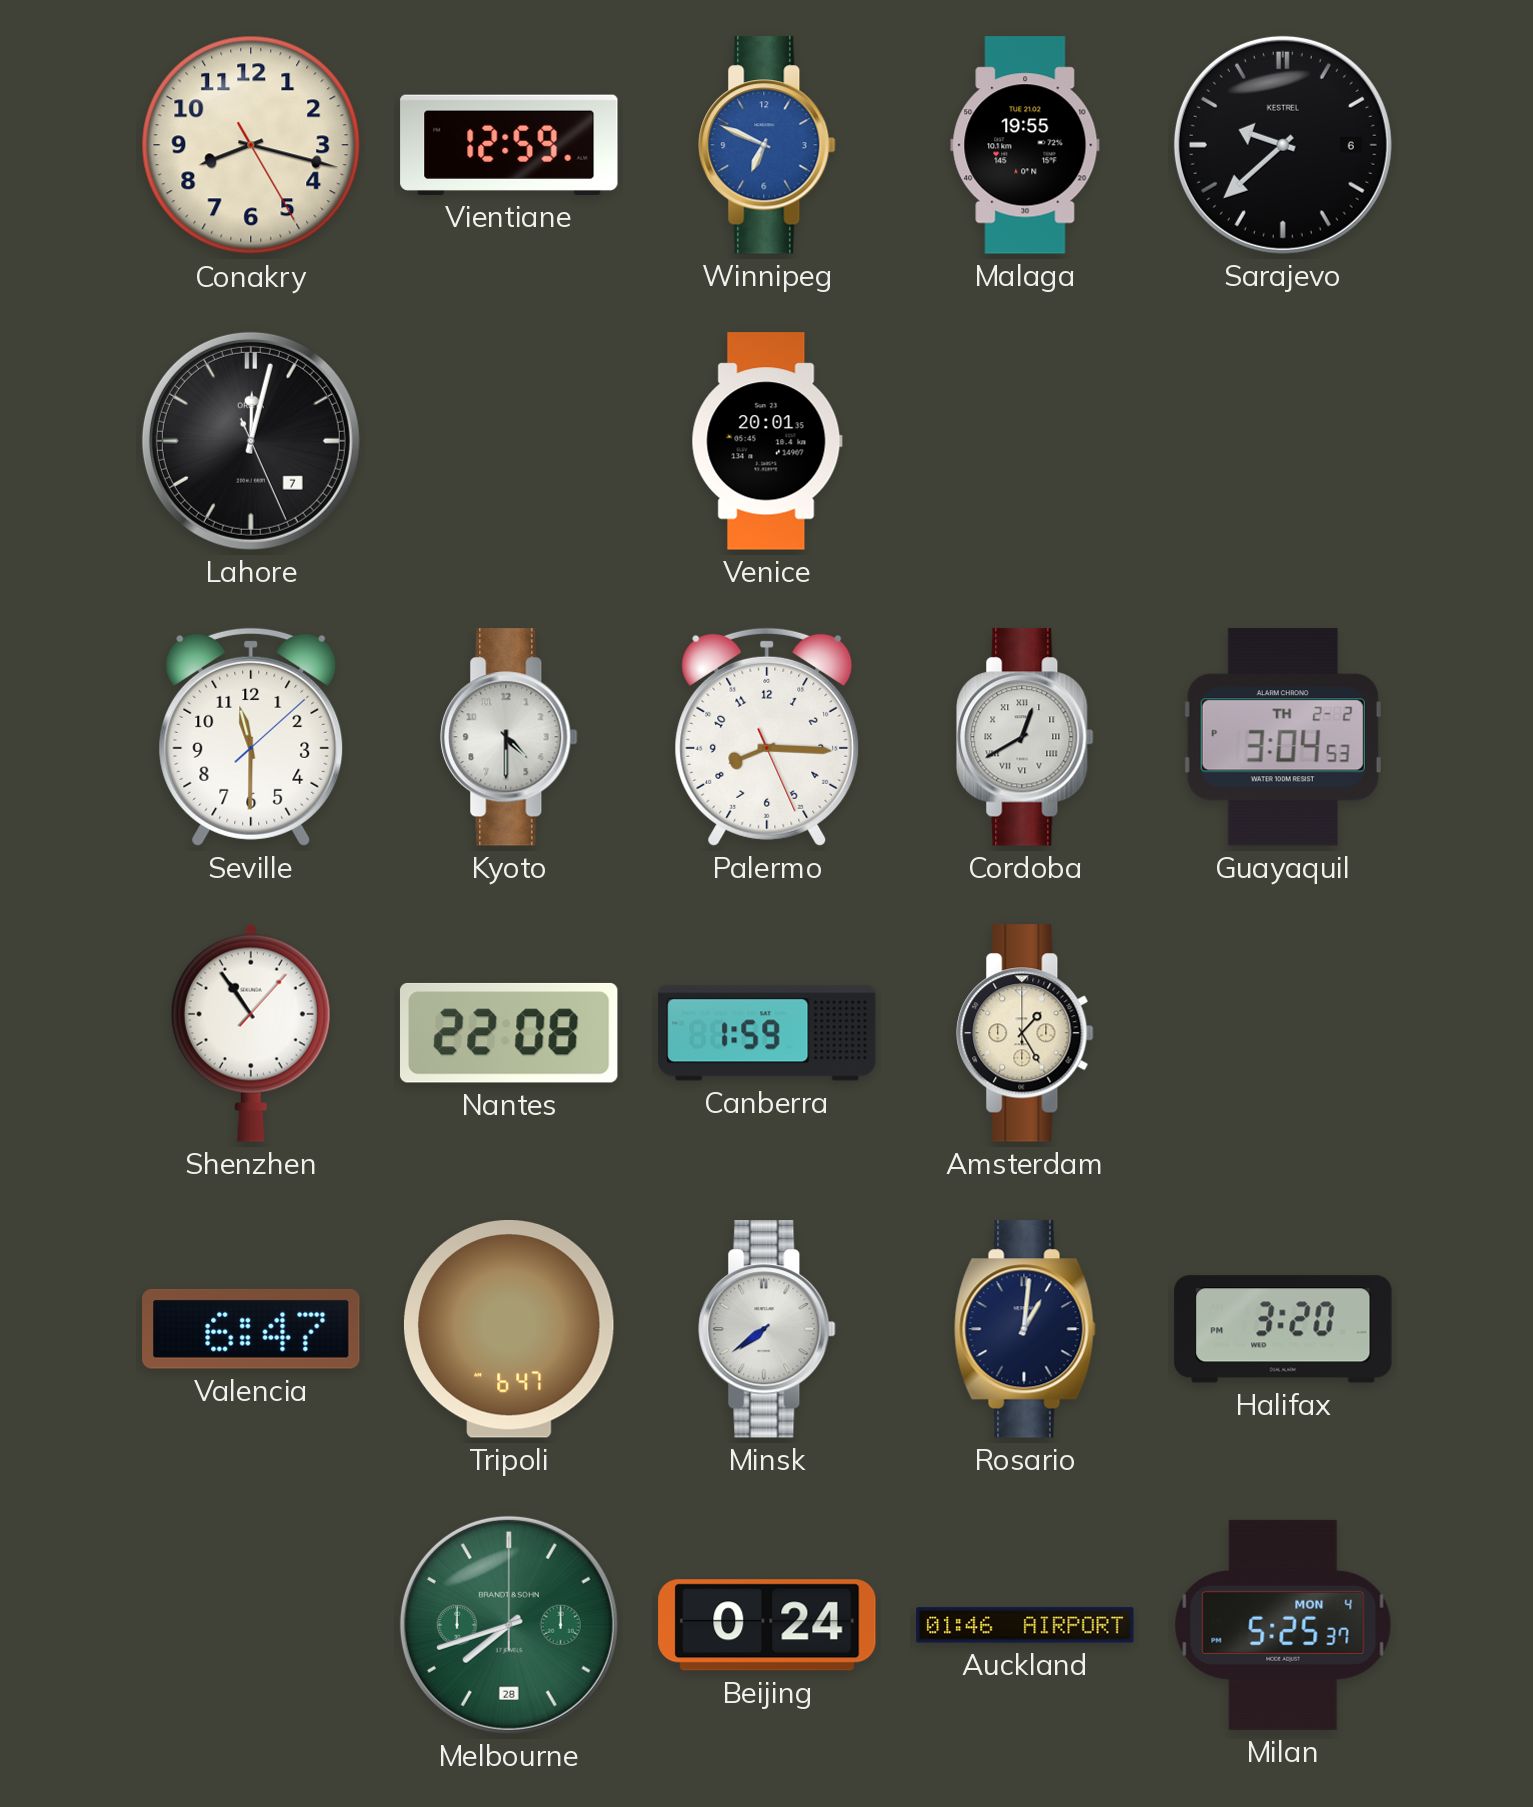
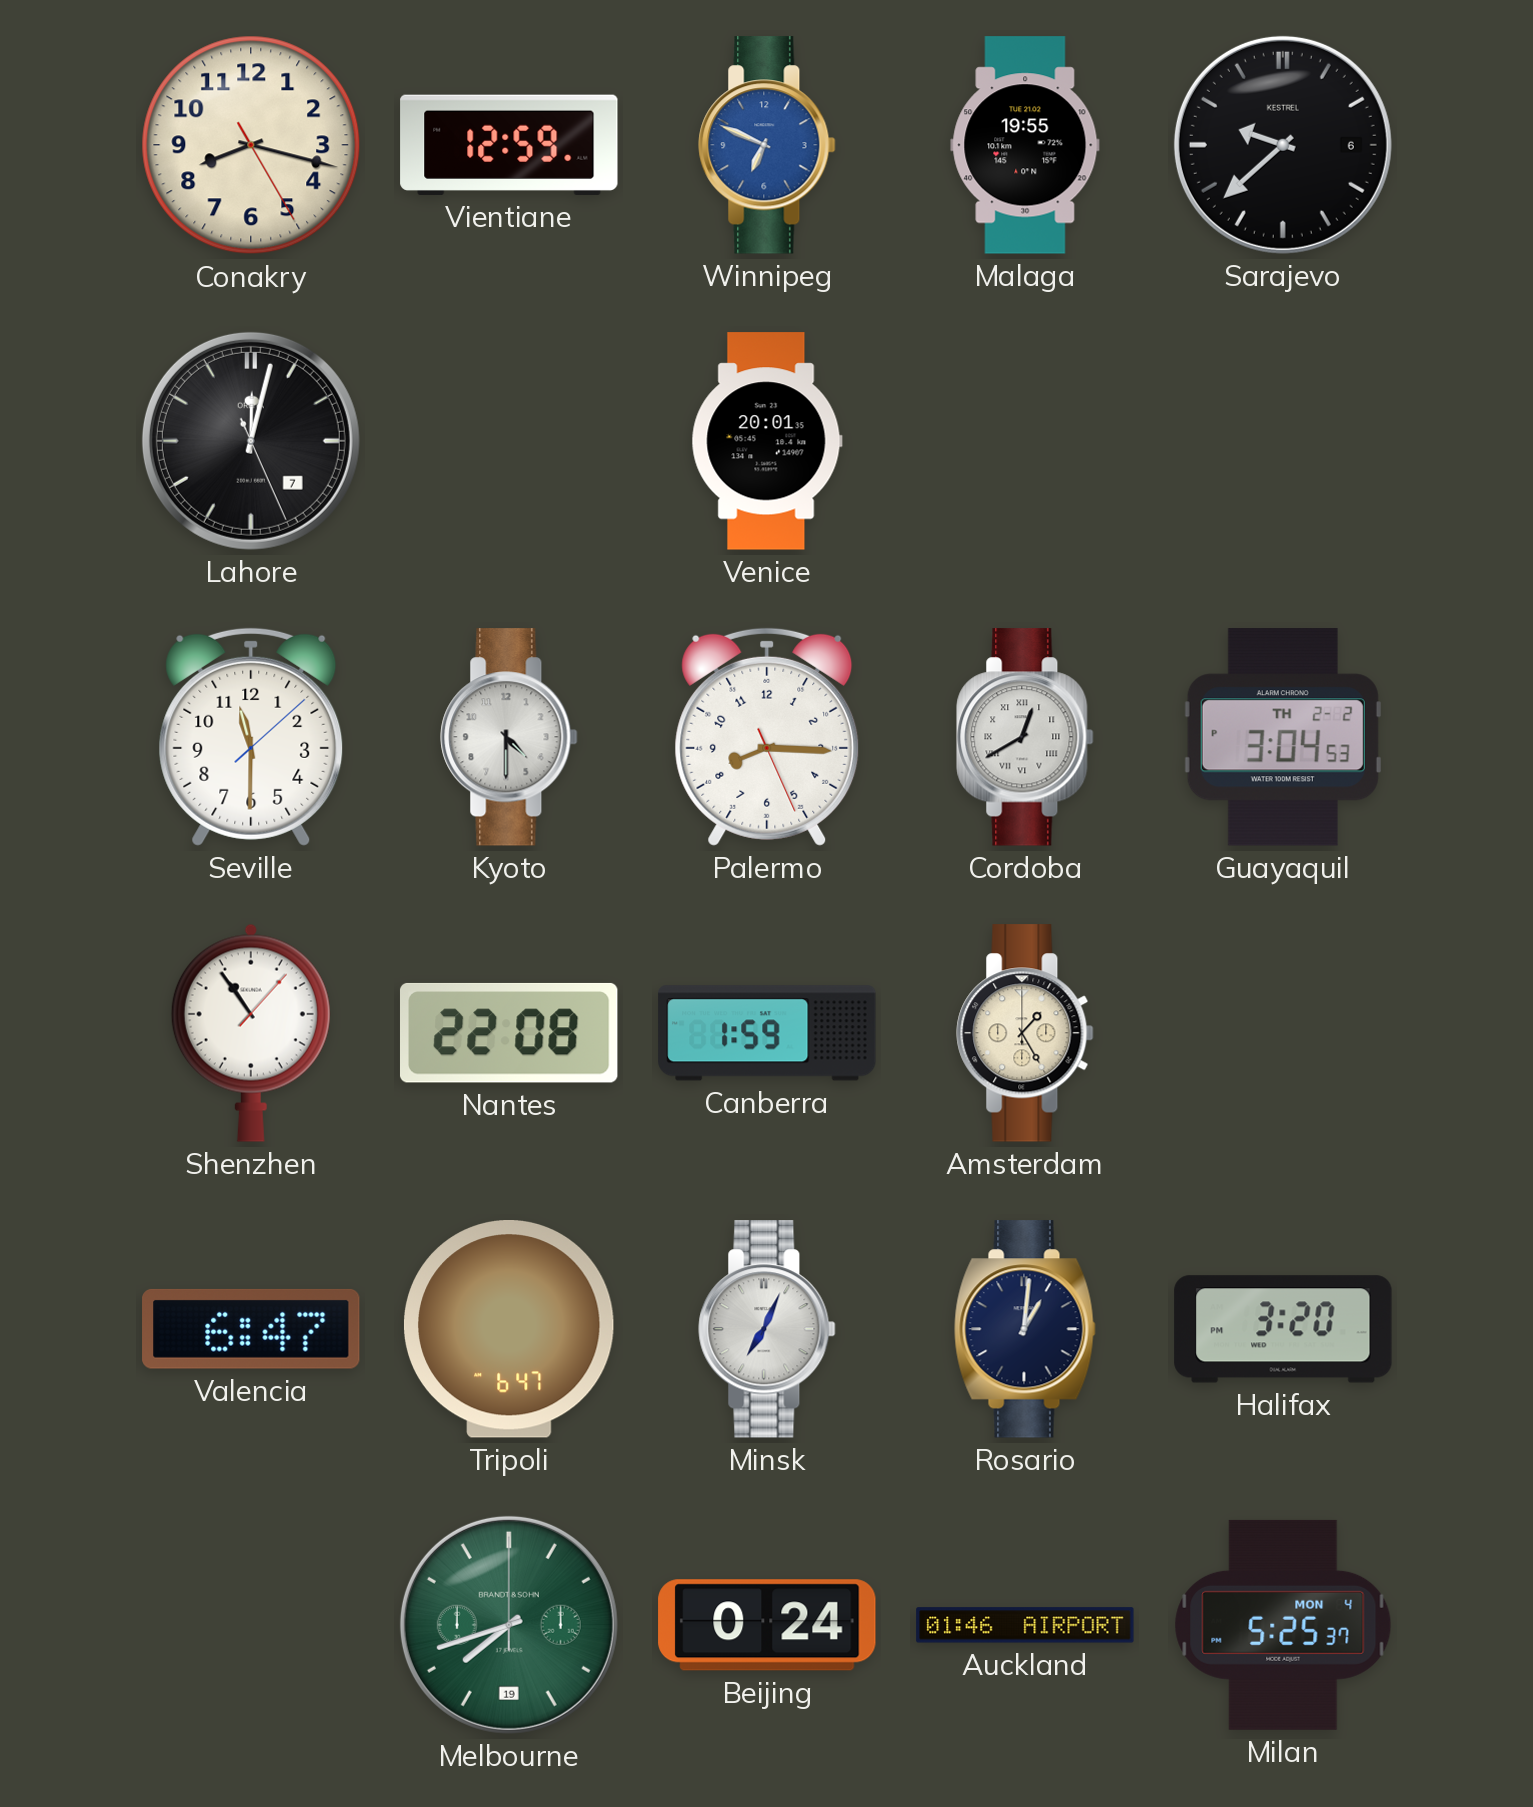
Minsk: 7:39 -> 7:04
Melbourne date: 28 -> 19
